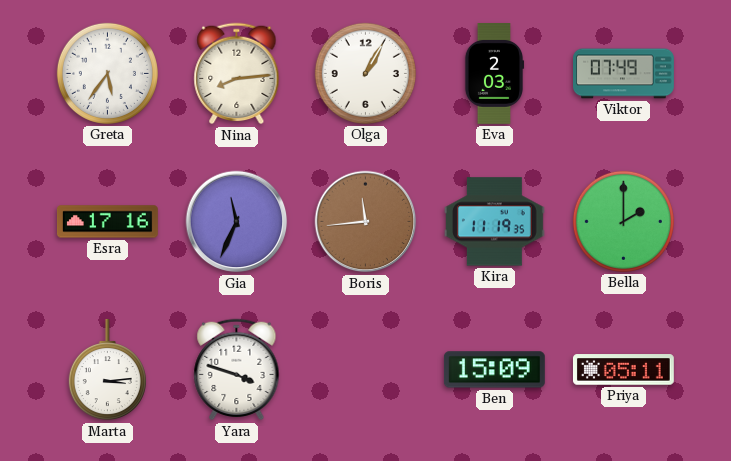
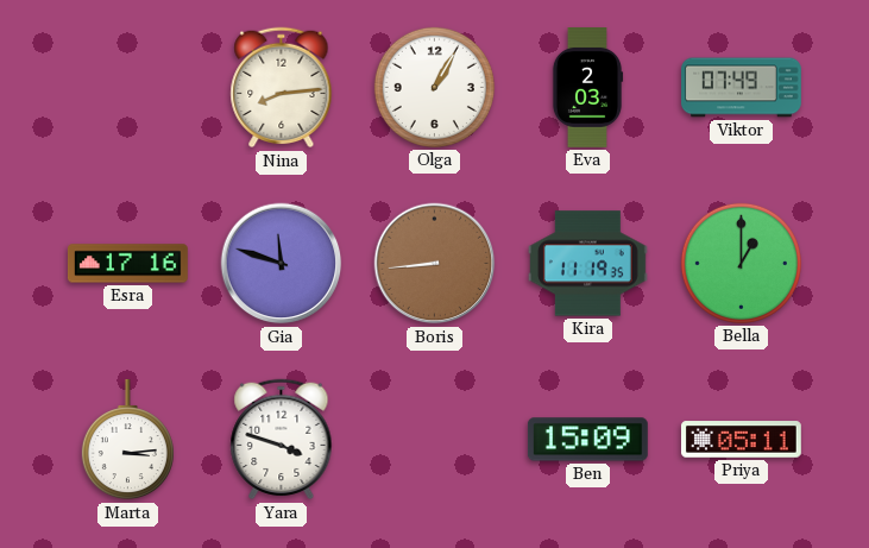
Greta: 5:36 -> none
Gia: 11:34 -> 11:48
Boris: 11:44 -> 8:44
Bella: 2:00 -> 1:00
